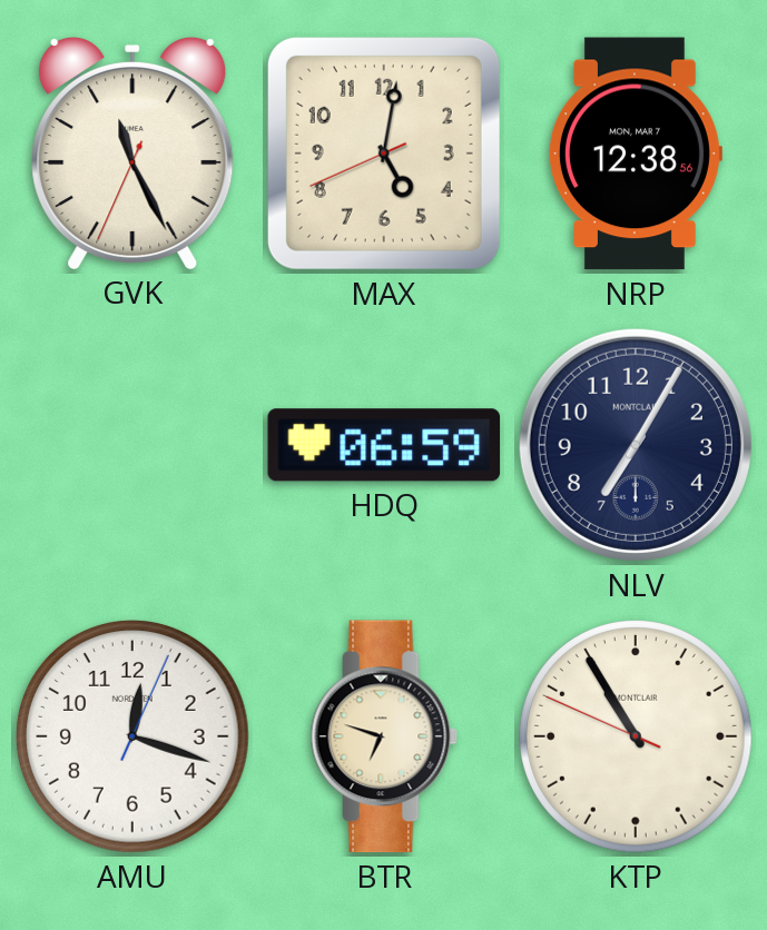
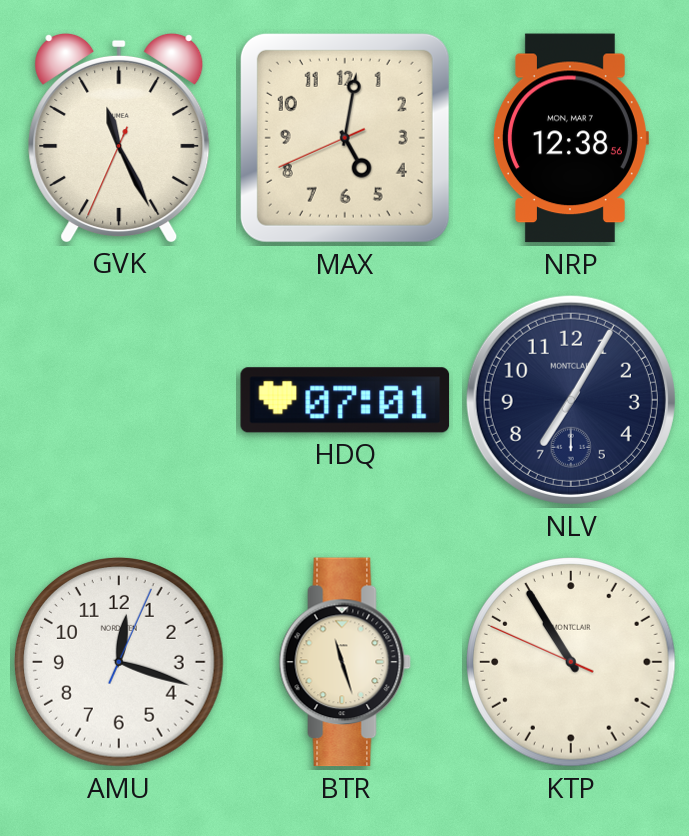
HDQ: 06:59 -> 07:01
BTR: 6:48 -> 11:27
